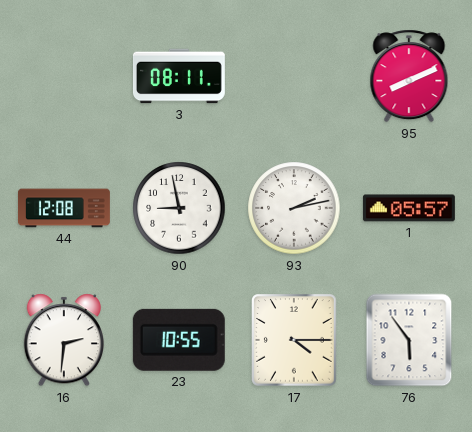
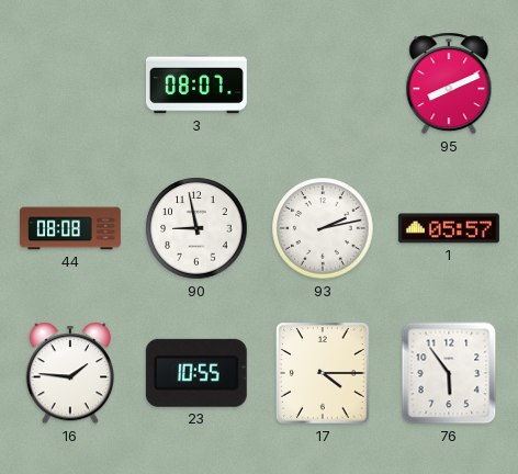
3: 08:11 -> 08:07
44: 12:08 -> 08:08
16: 2:31 -> 1:46
